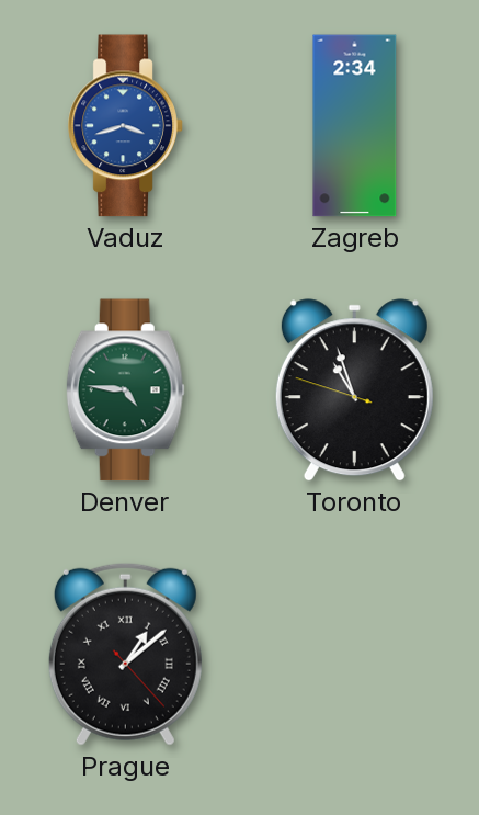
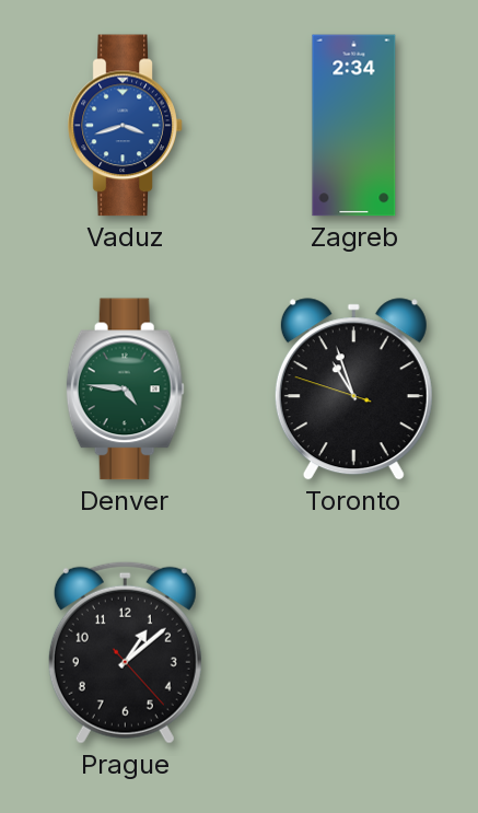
Prague numerals: Roman -> Arabic
